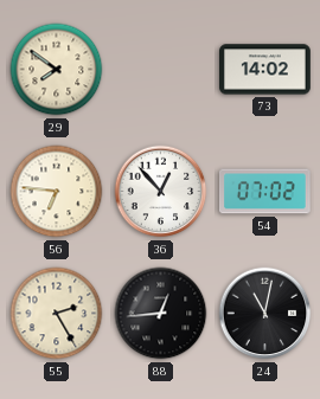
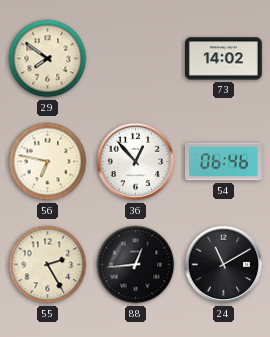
56: 6:46 -> 6:47
54: 07:02 -> 06:46
24: 11:02 -> 11:10
